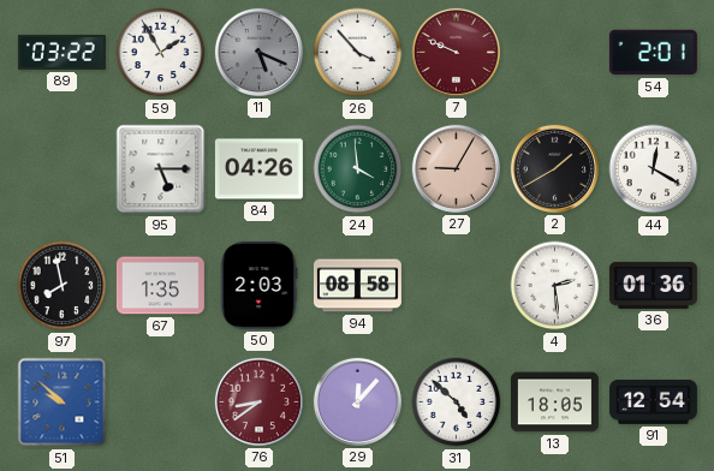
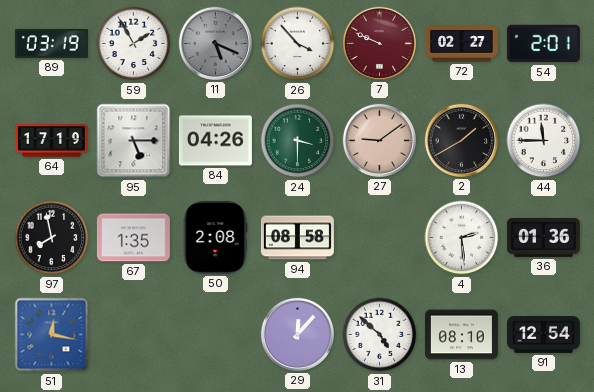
89: 03:22 -> 03:19
72: none -> 02:27
64: none -> 17:19
24: 3:59 -> 3:30
27: 9:05 -> 9:09
44: 12:20 -> 11:45
50: 2:03 -> 2:08
51: 9:52 -> 12:17
76: 8:39 -> none
13: 18:05 -> 08:10
